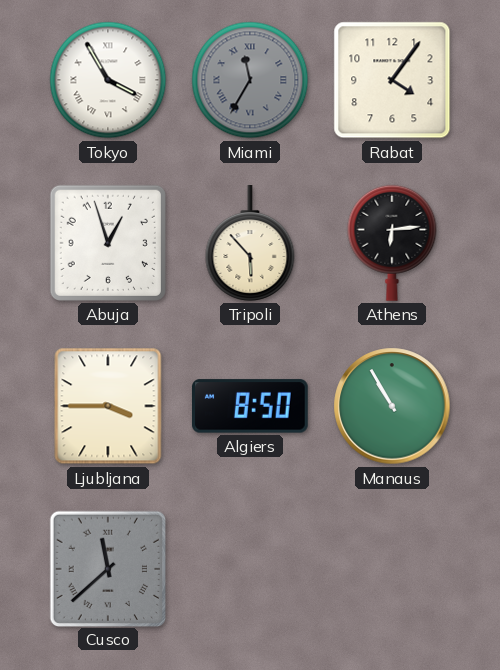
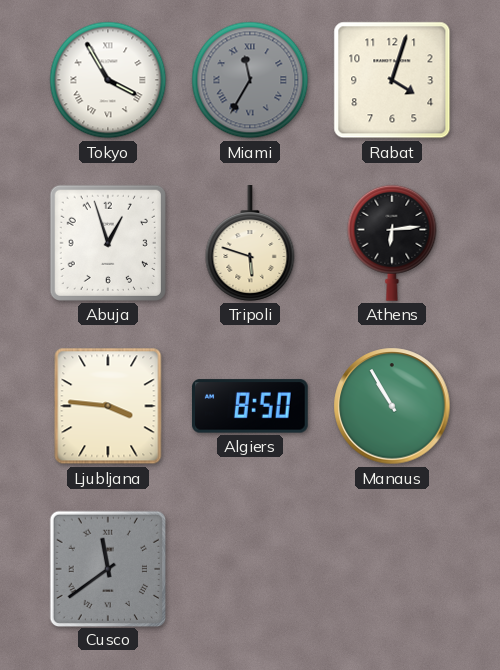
Rabat: 4:06 -> 4:03
Tripoli: 5:53 -> 5:48
Ljubljana: 3:45 -> 3:46
Cusco: 11:38 -> 11:39
